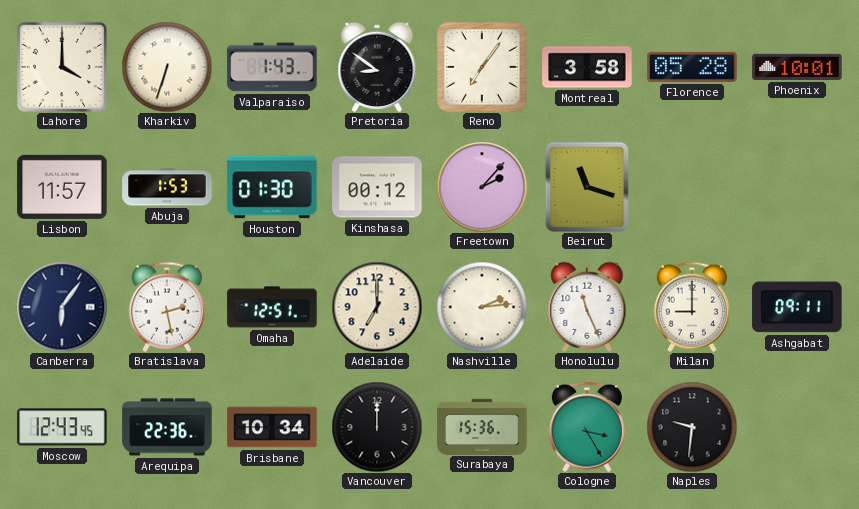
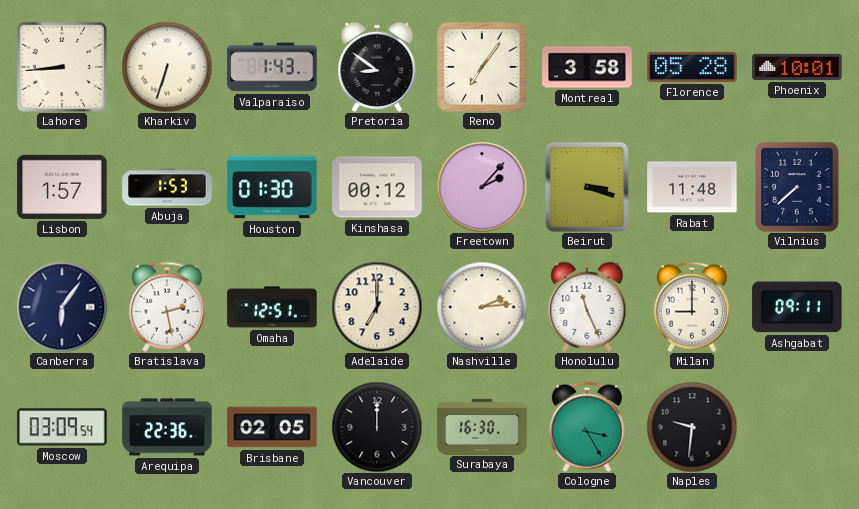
Lahore: 4:00 -> 8:44
Lisbon: 11:57 -> 1:57
Beirut: 11:18 -> 3:18
Rabat: none -> 11:48
Vilnius: none -> 7:38
Moscow: 12:43 -> 03:09
Brisbane: 10:34 -> 02:05
Surabaya: 15:36 -> 16:30
